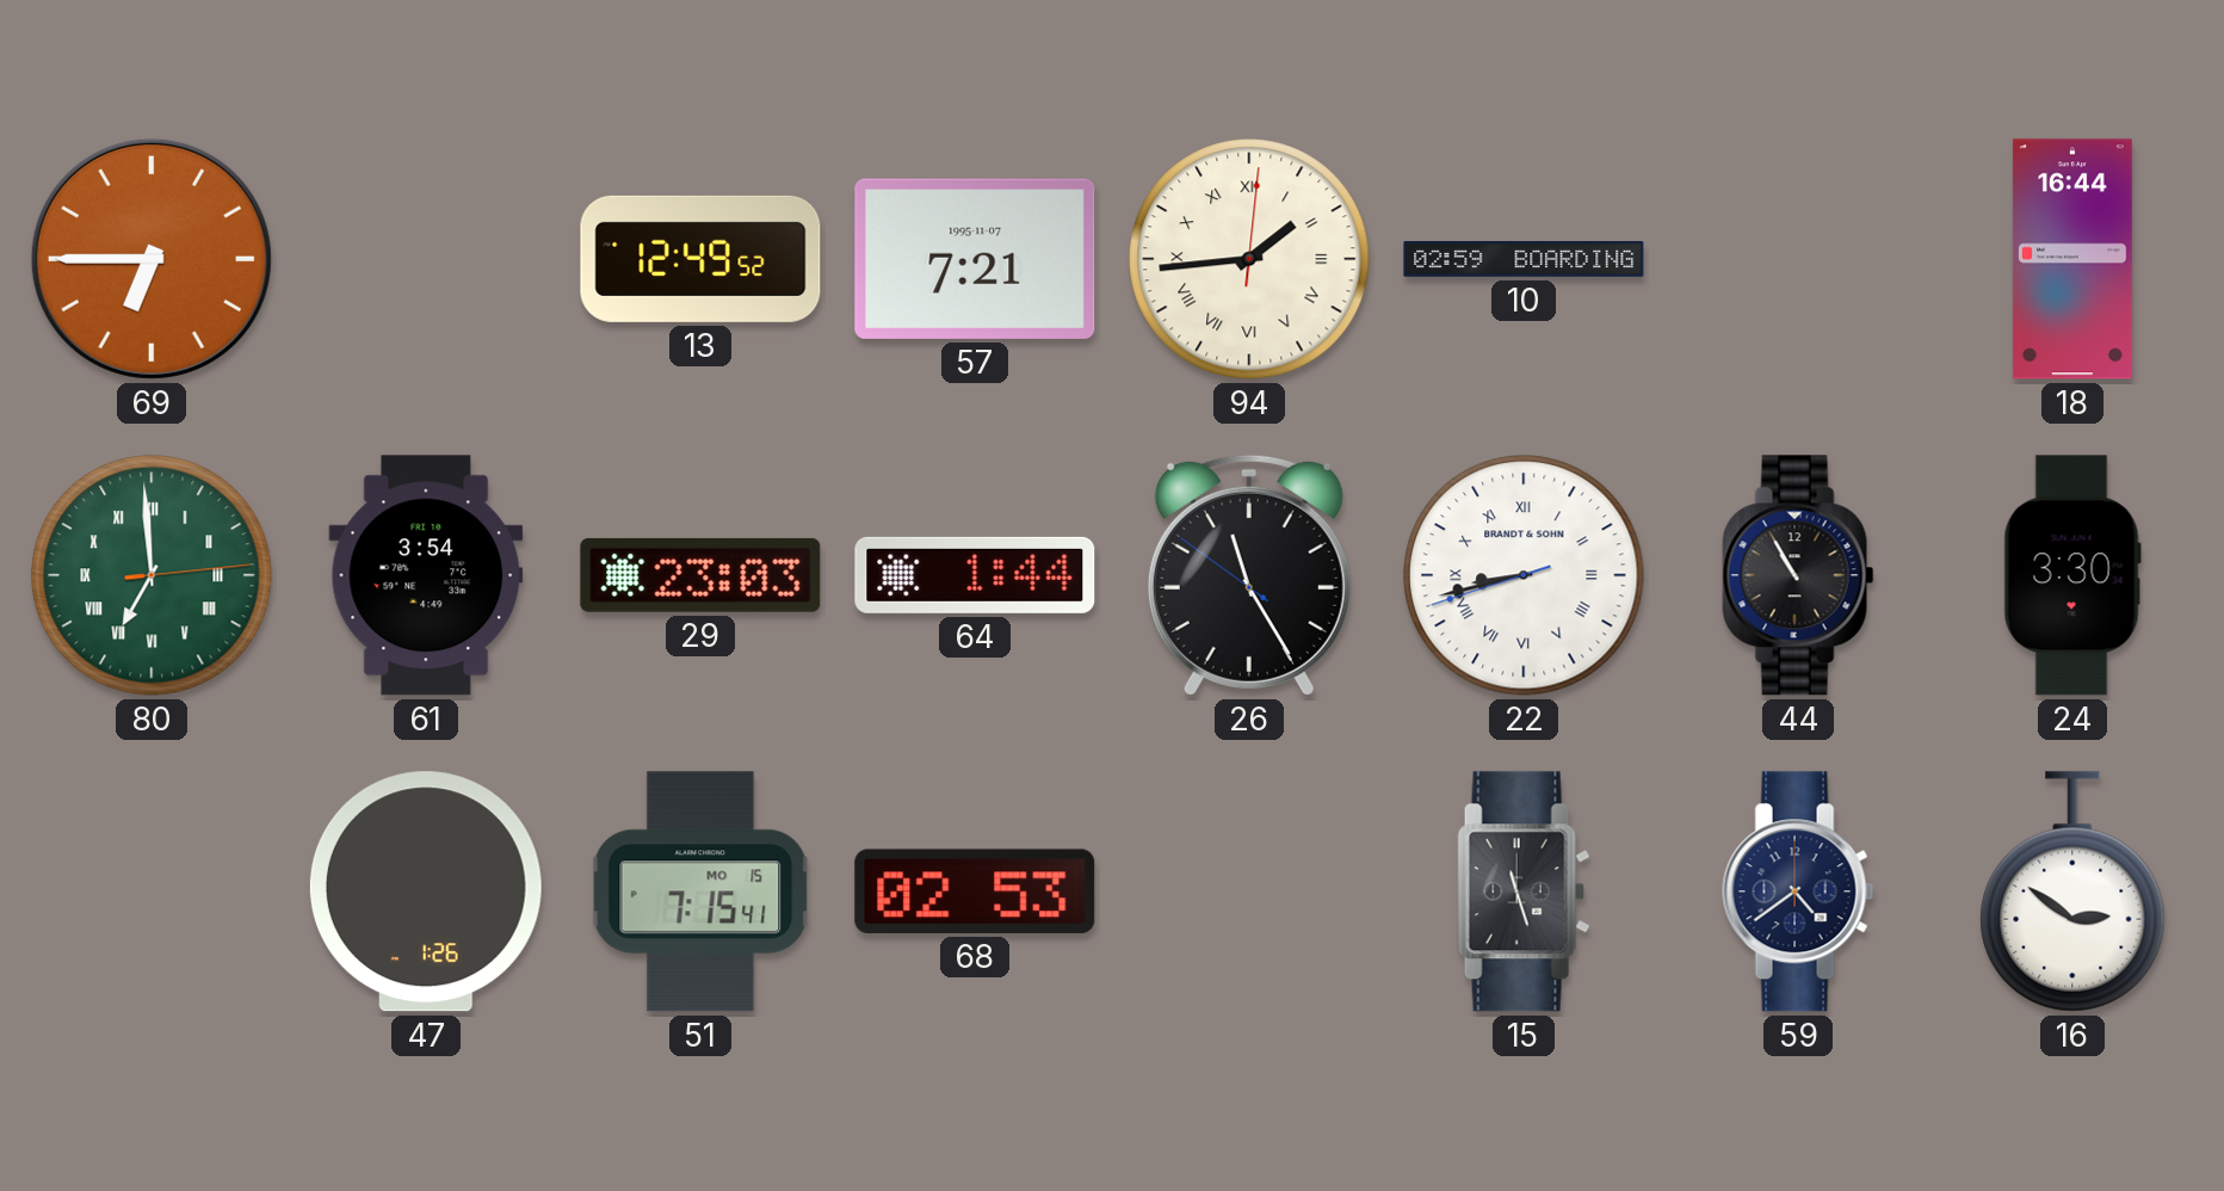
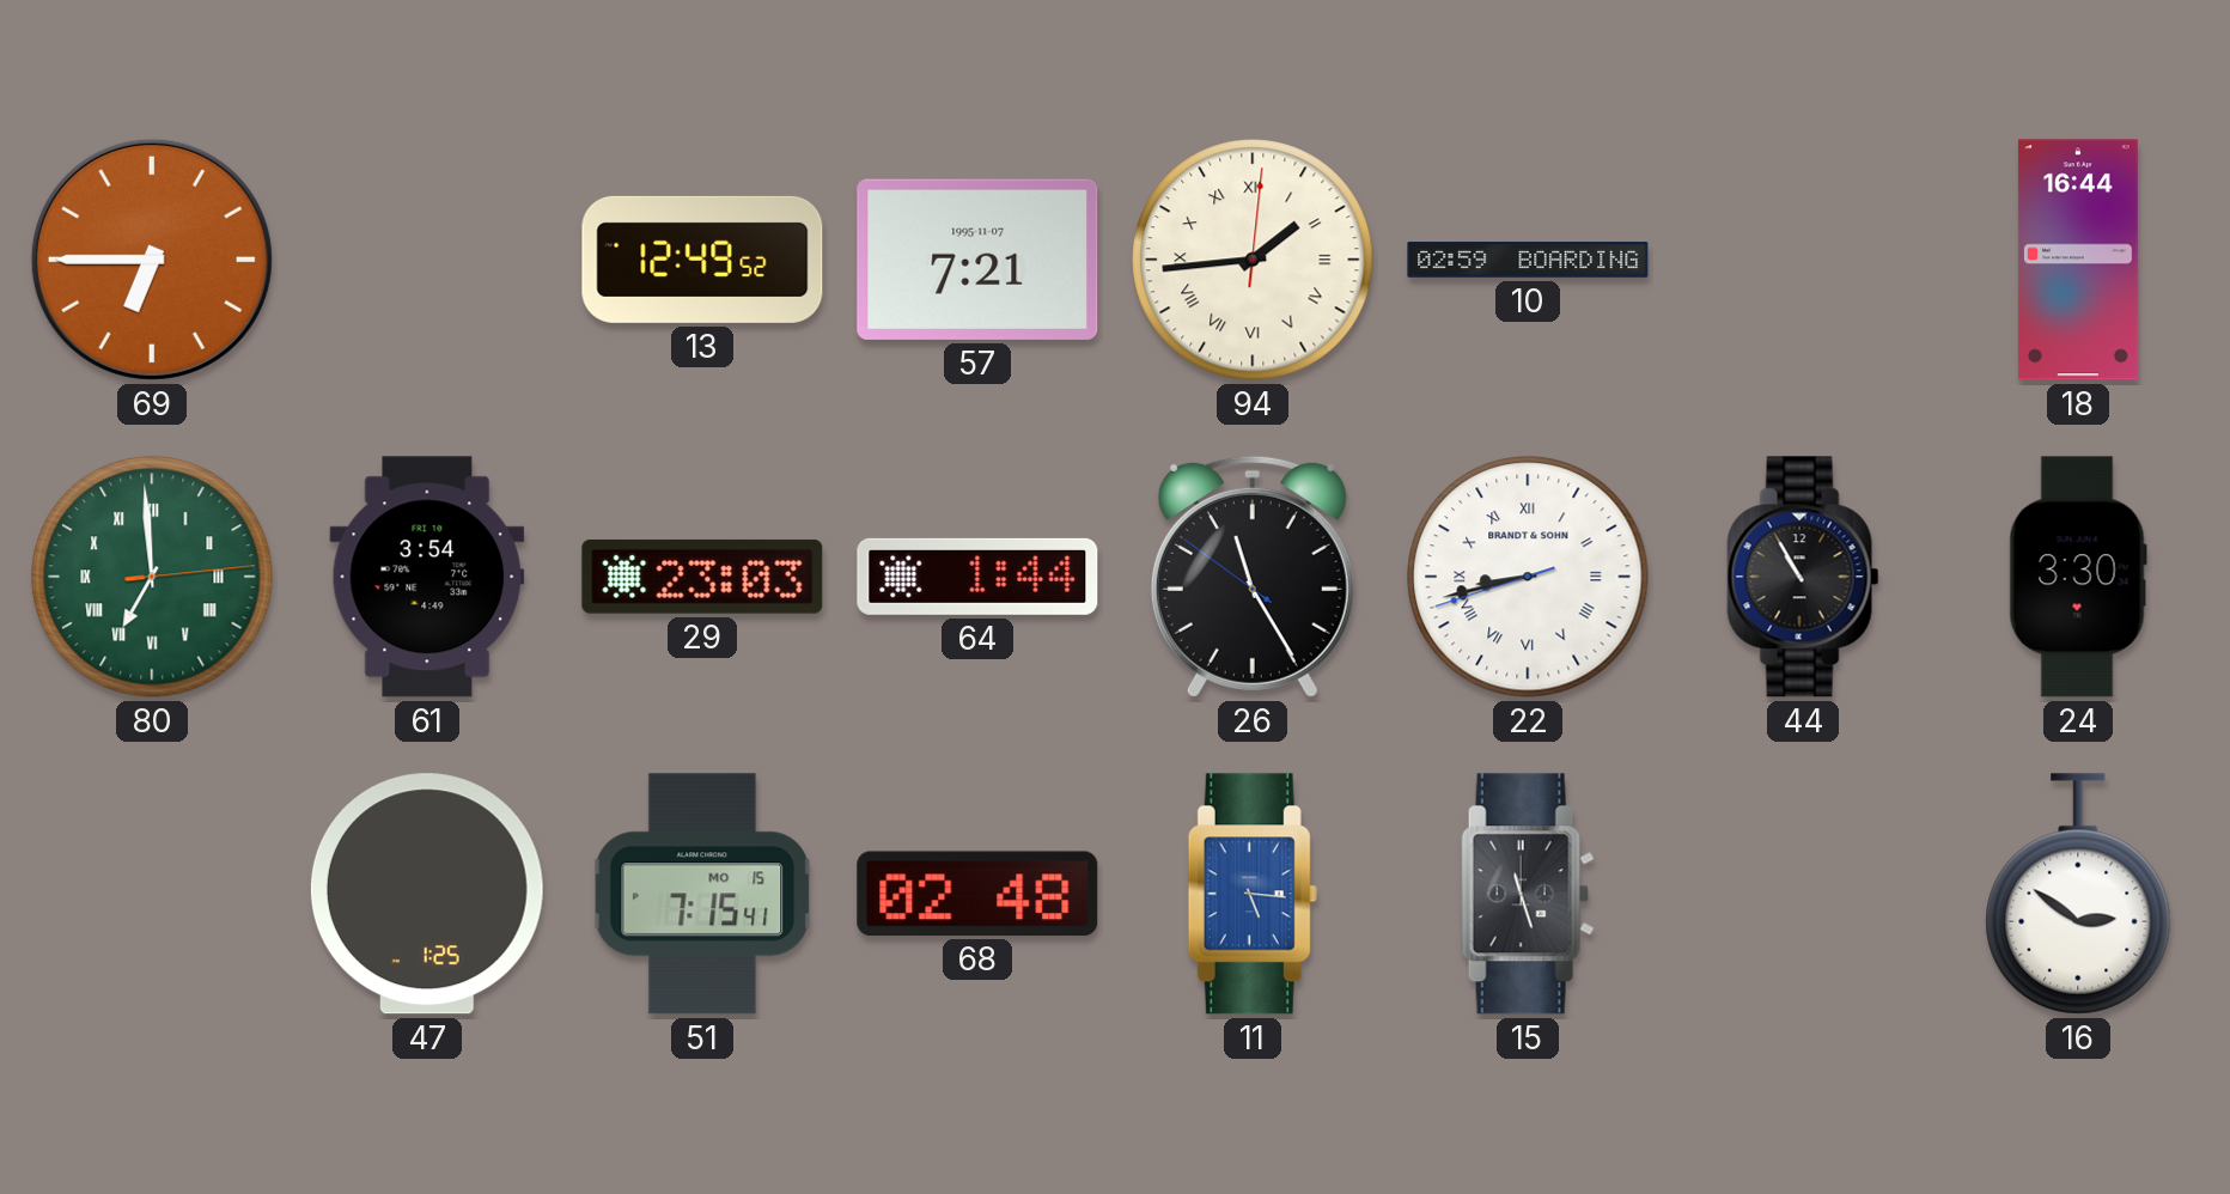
47: 1:26 -> 1:25
68: 02:53 -> 02:48
11: none -> 5:16
59: 4:39 -> none
